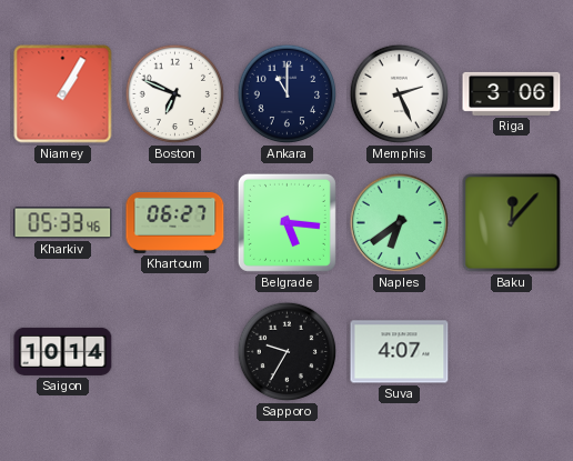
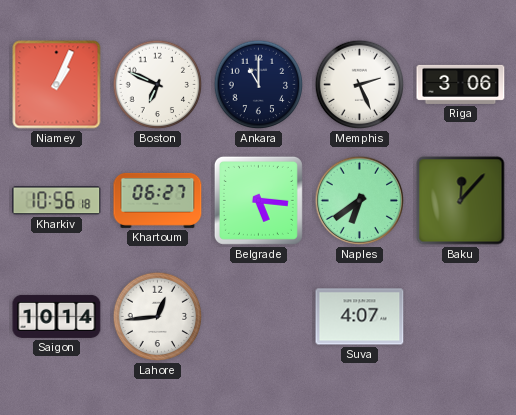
Niamey: 1:05 -> 1:04
Kharkiv: 05:33 -> 10:56
Lahore: none -> 12:44
Sapporo: 9:35 -> none
